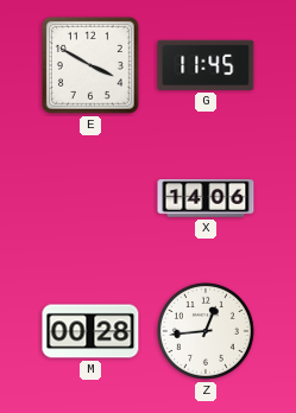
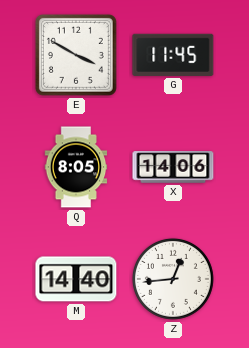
Q: none -> 8:05
M: 00:28 -> 14:40
